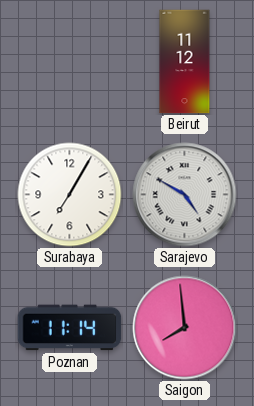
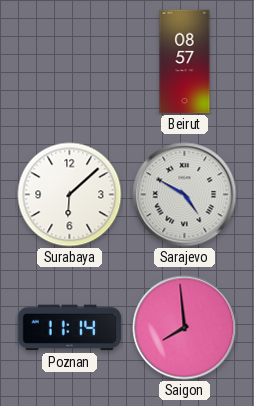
Beirut: 11:12 -> 08:57
Surabaya: 7:05 -> 6:08
